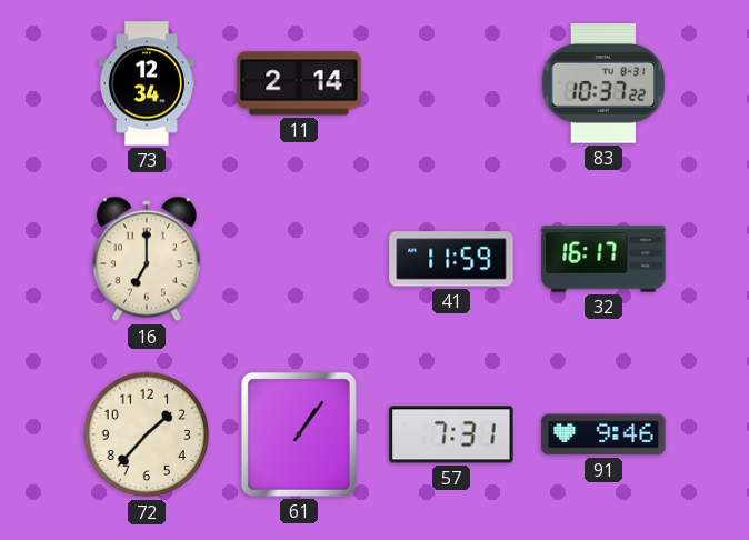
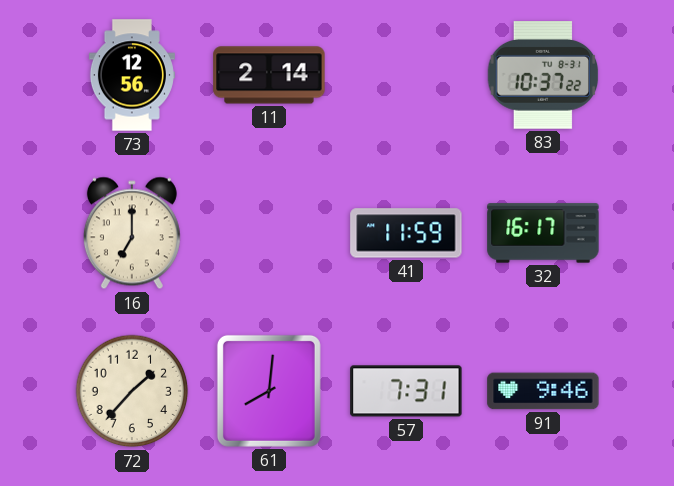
73: 12:34 -> 12:56
61: 1:06 -> 8:01
